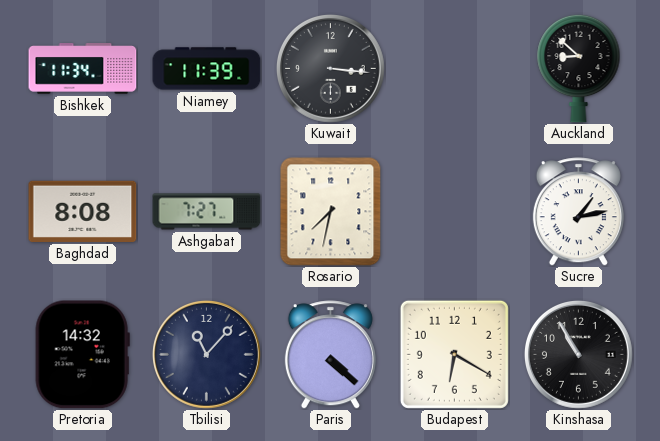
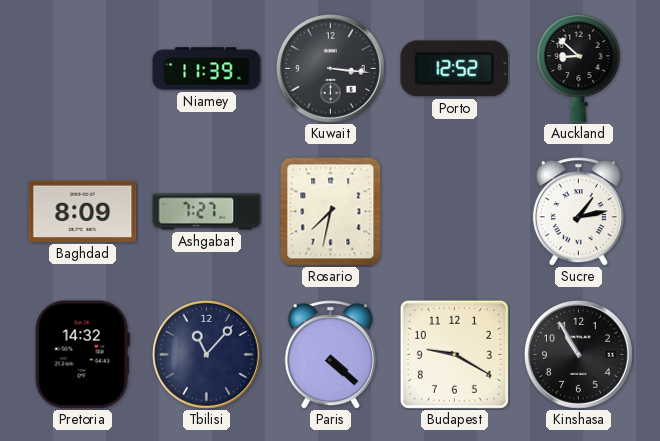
Bishkek: 11:34 -> none
Porto: none -> 12:52
Baghdad: 8:08 -> 8:09
Budapest: 6:20 -> 9:20
